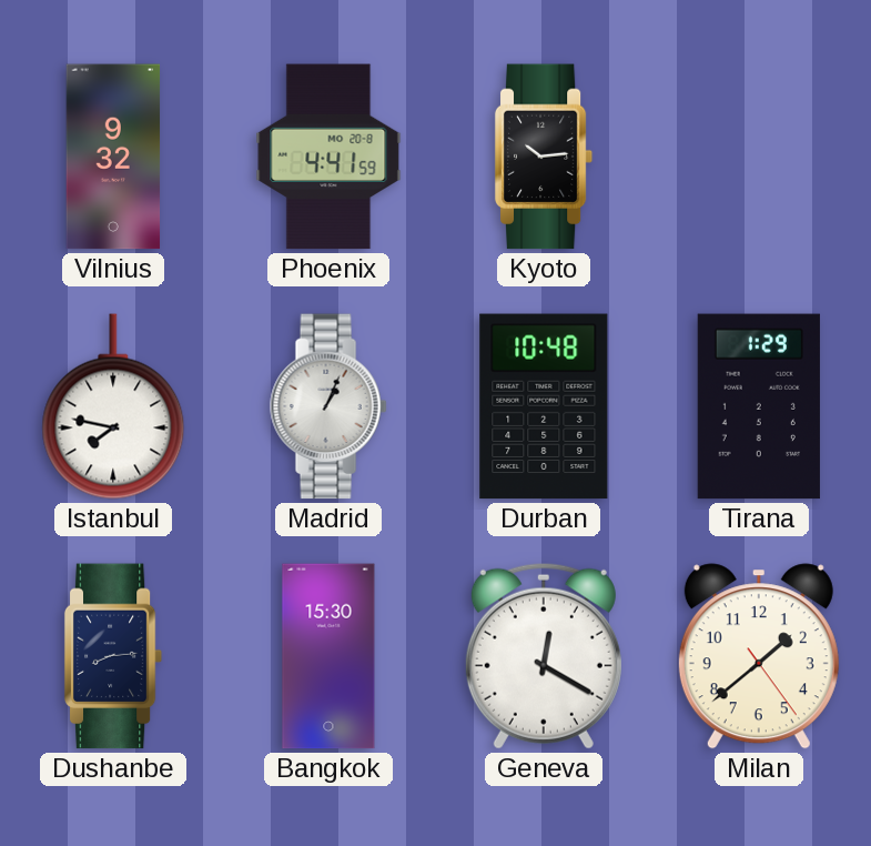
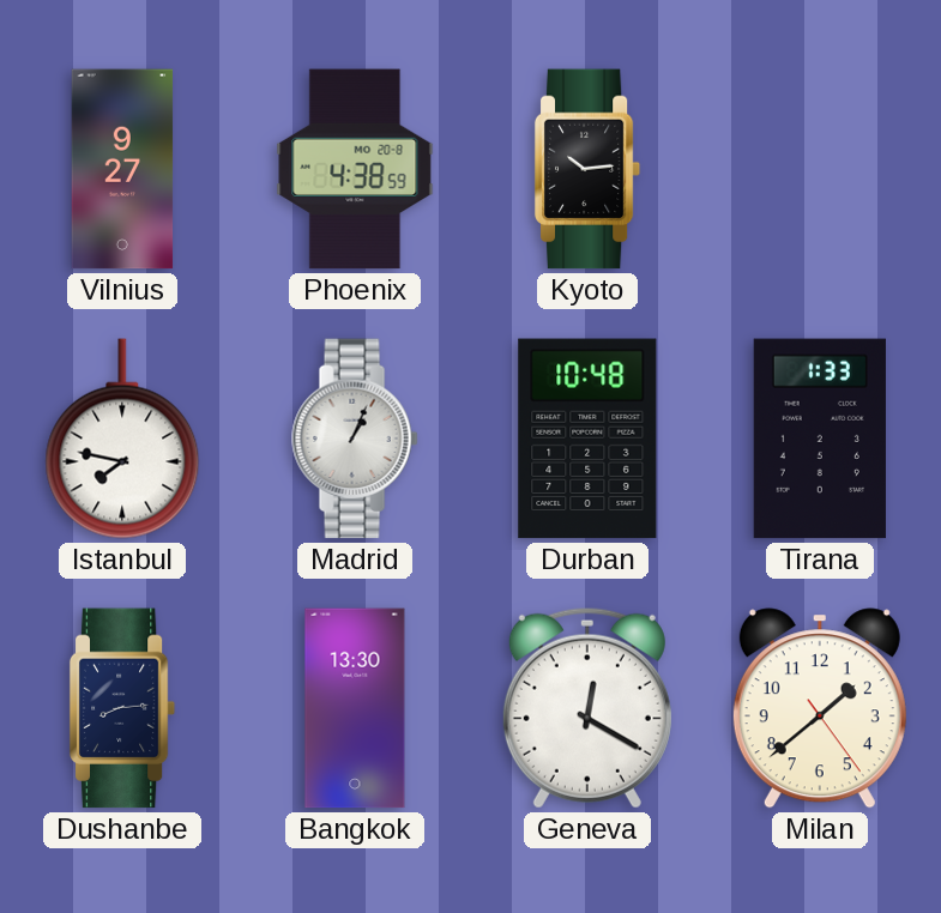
Vilnius: 9:32 -> 9:27
Phoenix: 4:41 -> 4:38
Tirana: 1:29 -> 1:33
Bangkok: 15:30 -> 13:30
